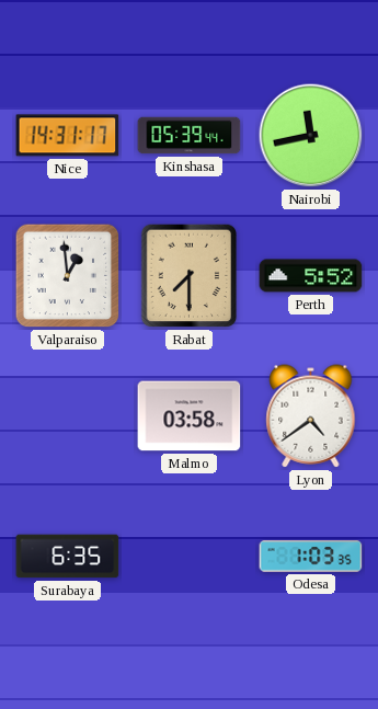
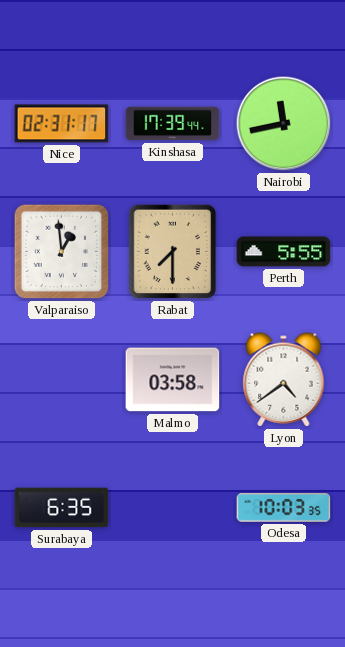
Nice: 14:31 -> 02:31
Kinshasa: 05:39 -> 17:39
Perth: 5:52 -> 5:55
Odesa: 1:03 -> 10:03
